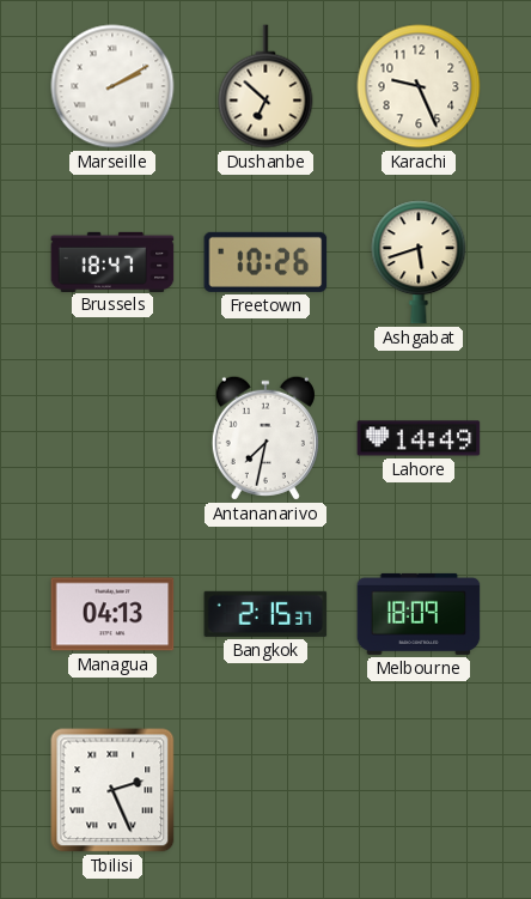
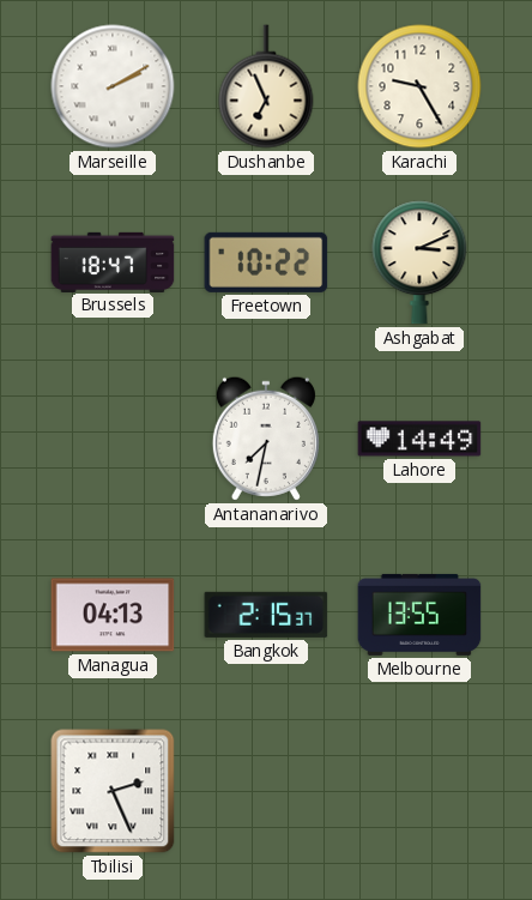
Dushanbe: 6:52 -> 6:56
Karachi: 9:26 -> 9:25
Freetown: 10:26 -> 10:22
Ashgabat: 5:42 -> 3:11
Melbourne: 18:09 -> 13:55
